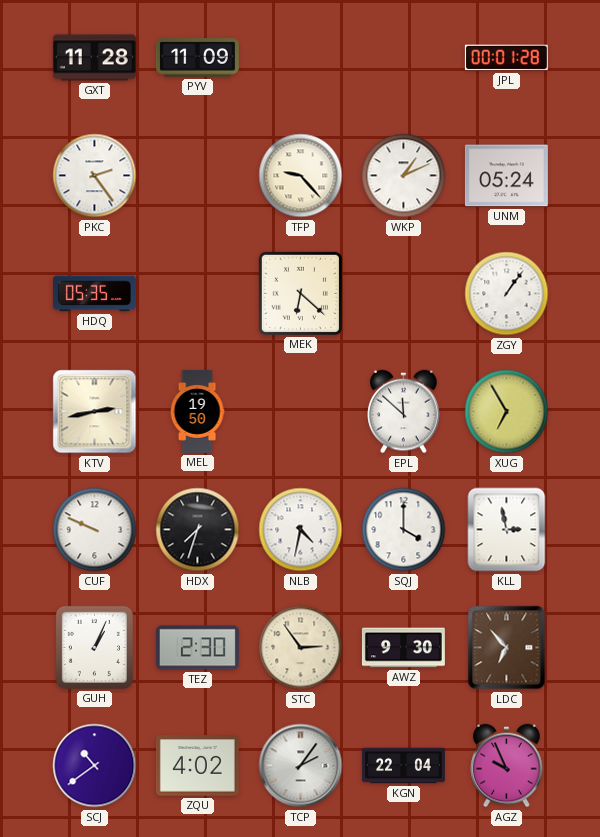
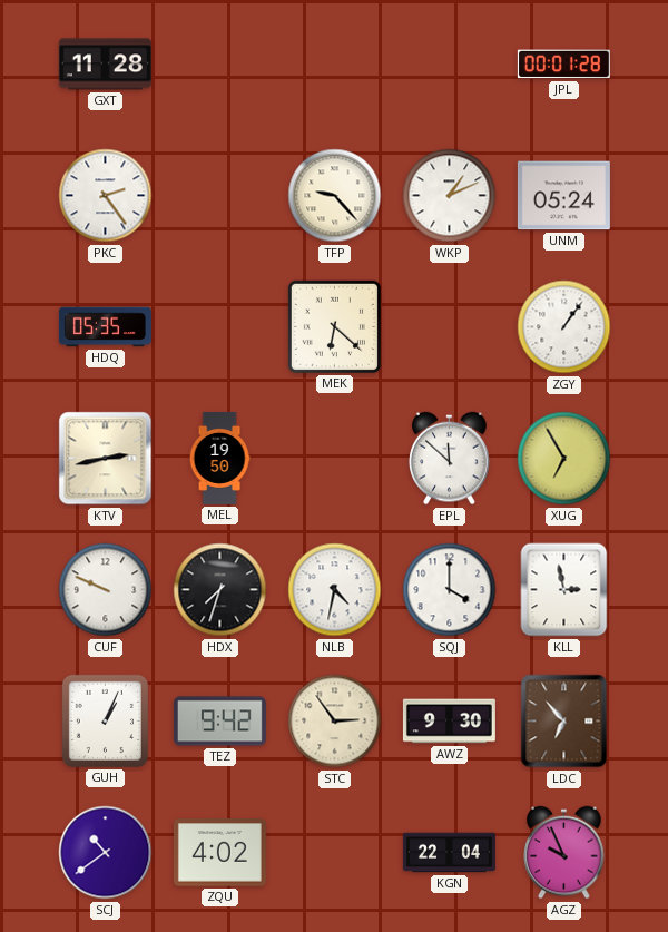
PYV: 11:09 -> none
TEZ: 2:30 -> 9:42
TCP: 2:06 -> none
